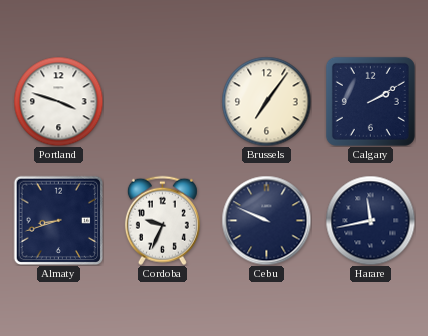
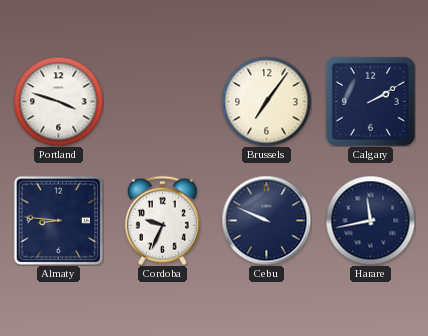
Almaty: 8:42 -> 8:46
